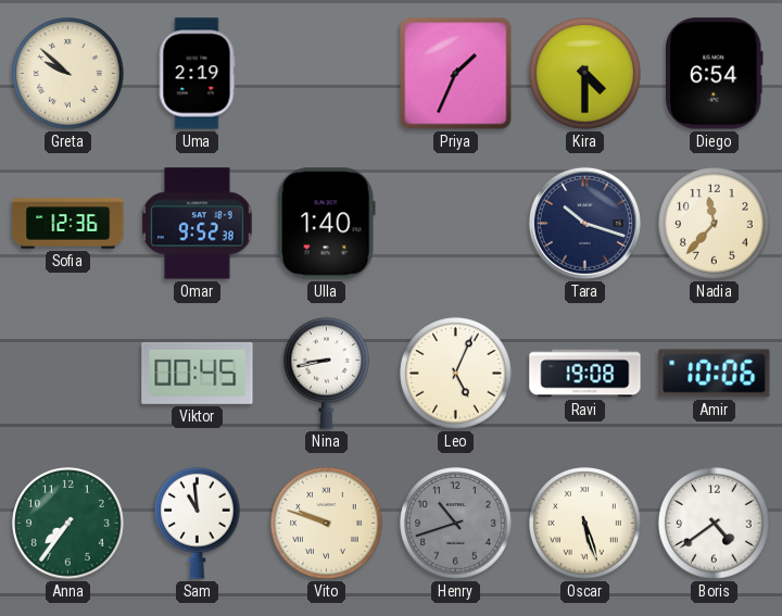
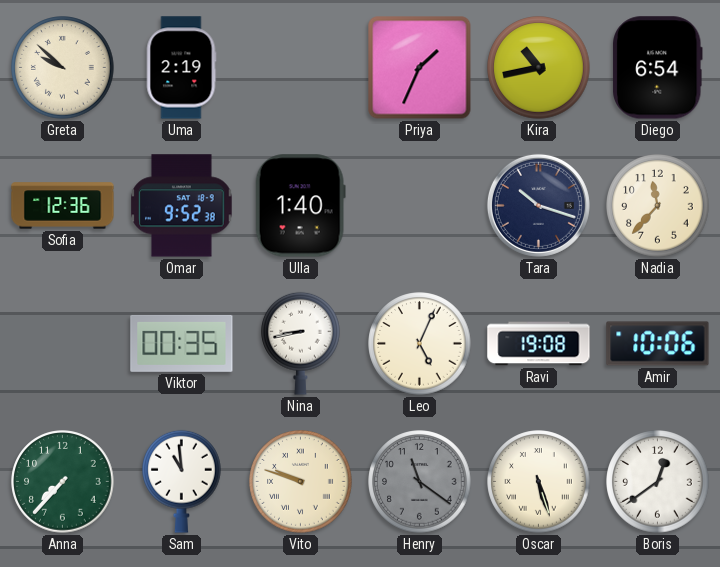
Kira: 4:30 -> 10:43
Viktor: 00:45 -> 00:35
Anna: 7:36 -> 7:37
Henry: 10:42 -> 11:21
Boris: 4:39 -> 12:39
